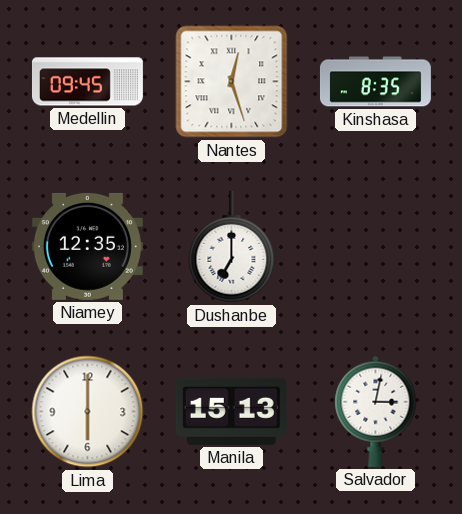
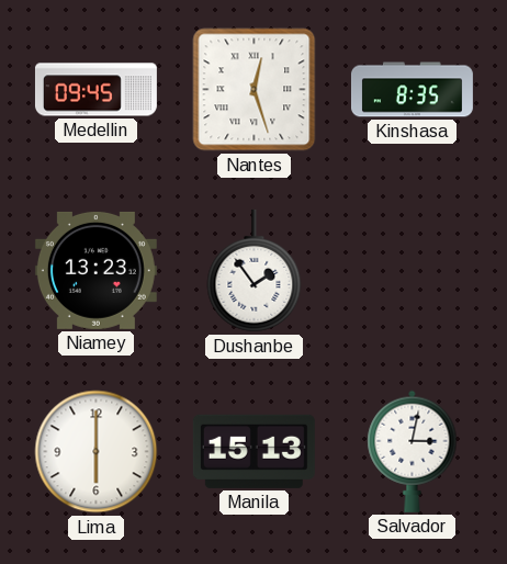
Niamey: 12:35 -> 13:23
Dushanbe: 7:00 -> 1:54
